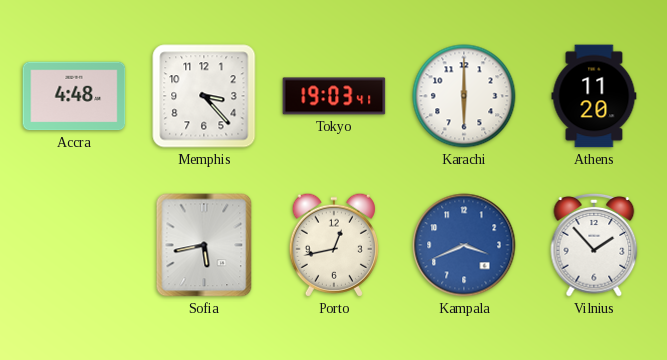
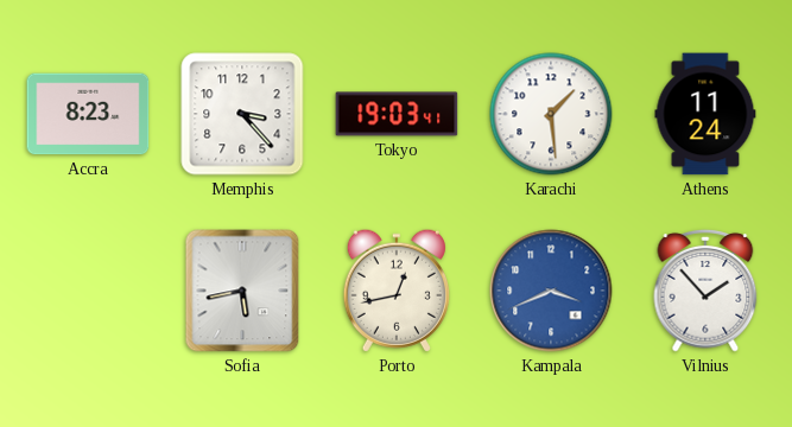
Accra: 4:48 -> 8:23
Karachi: 6:00 -> 1:29
Athens: 11:20 -> 11:24
